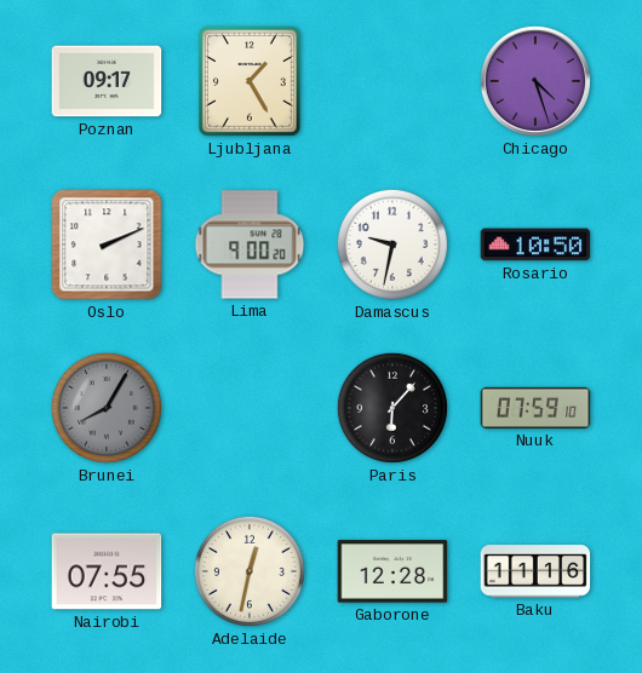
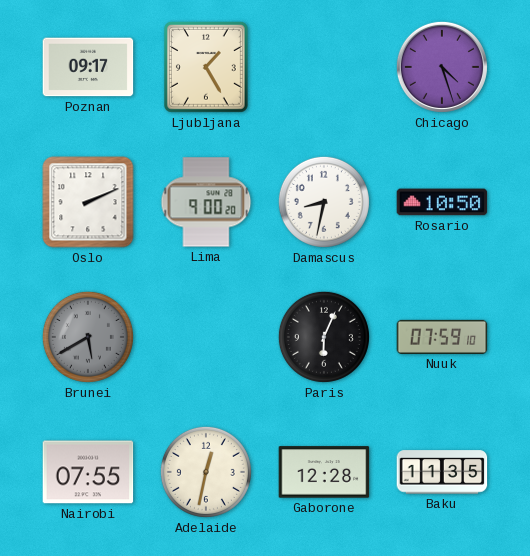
Damascus: 9:32 -> 8:32
Brunei: 8:05 -> 5:40
Paris: 6:07 -> 6:04
Baku: 11:16 -> 11:35
